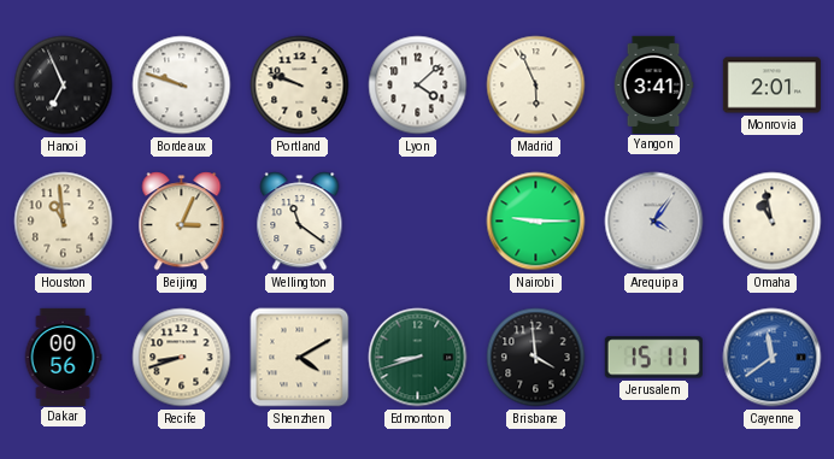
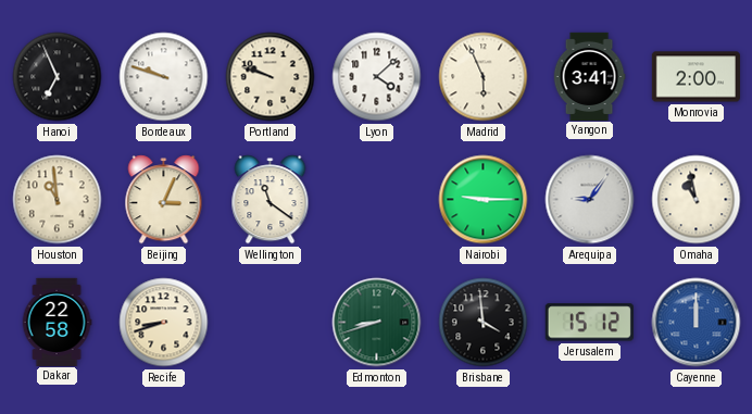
Monrovia: 2:01 -> 2:00
Arequipa: 4:06 -> 9:06
Dakar: 00:56 -> 22:58
Shenzhen: 4:10 -> none
Jerusalem: 15:11 -> 15:12
Cayenne: 11:39 -> 12:00
